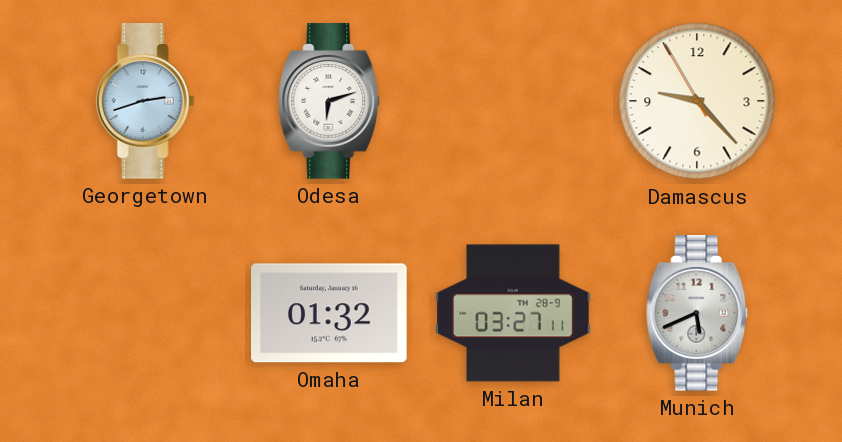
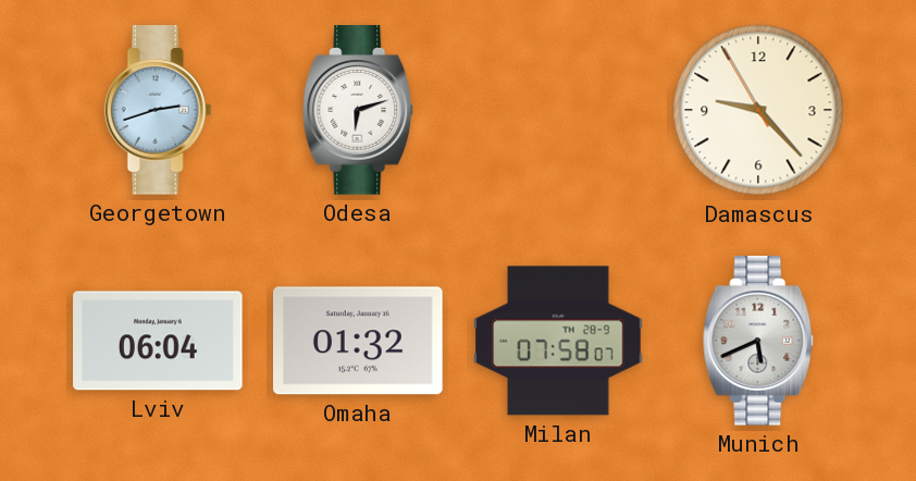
Lviv: none -> 06:04
Milan: 03:27 -> 07:58
